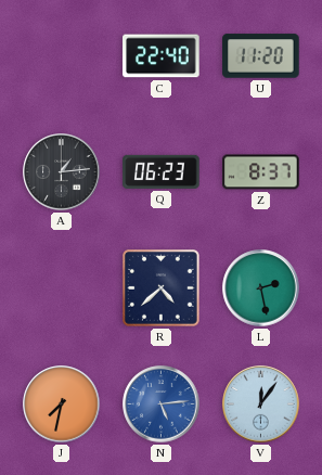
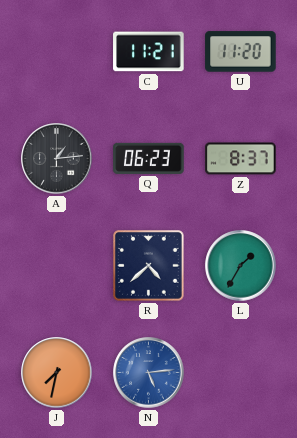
C: 22:40 -> 11:21
L: 2:28 -> 1:35
V: 12:06 -> none
